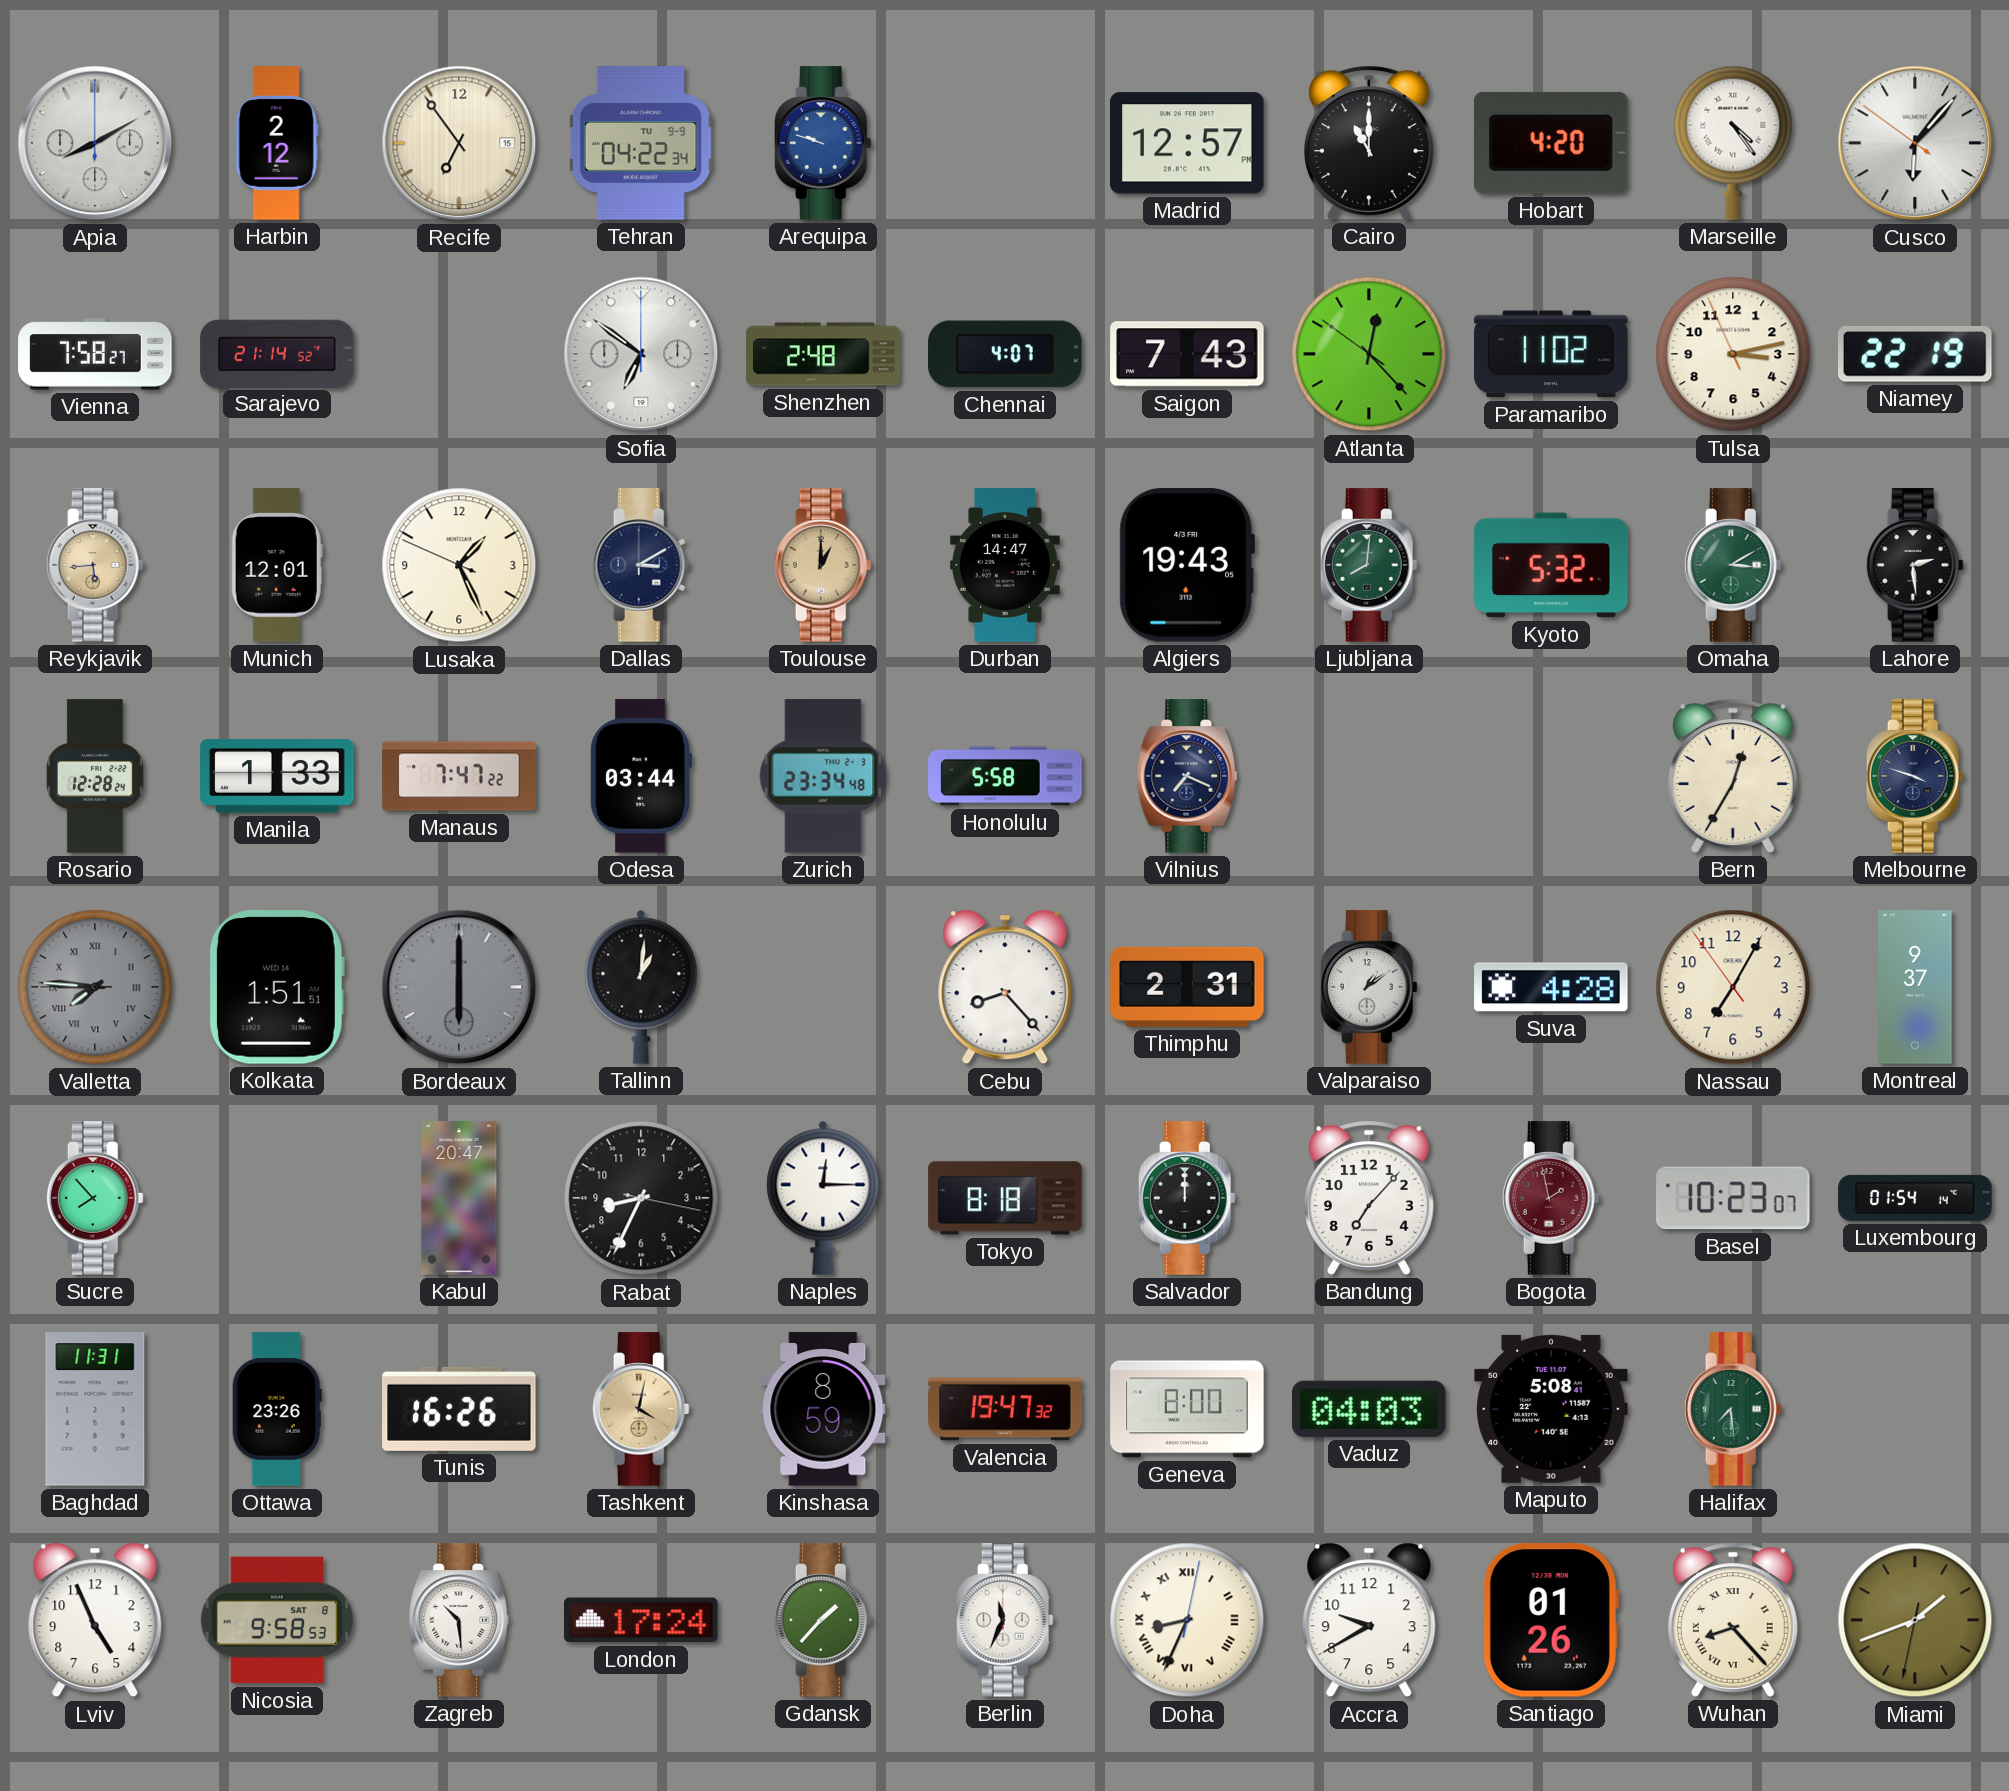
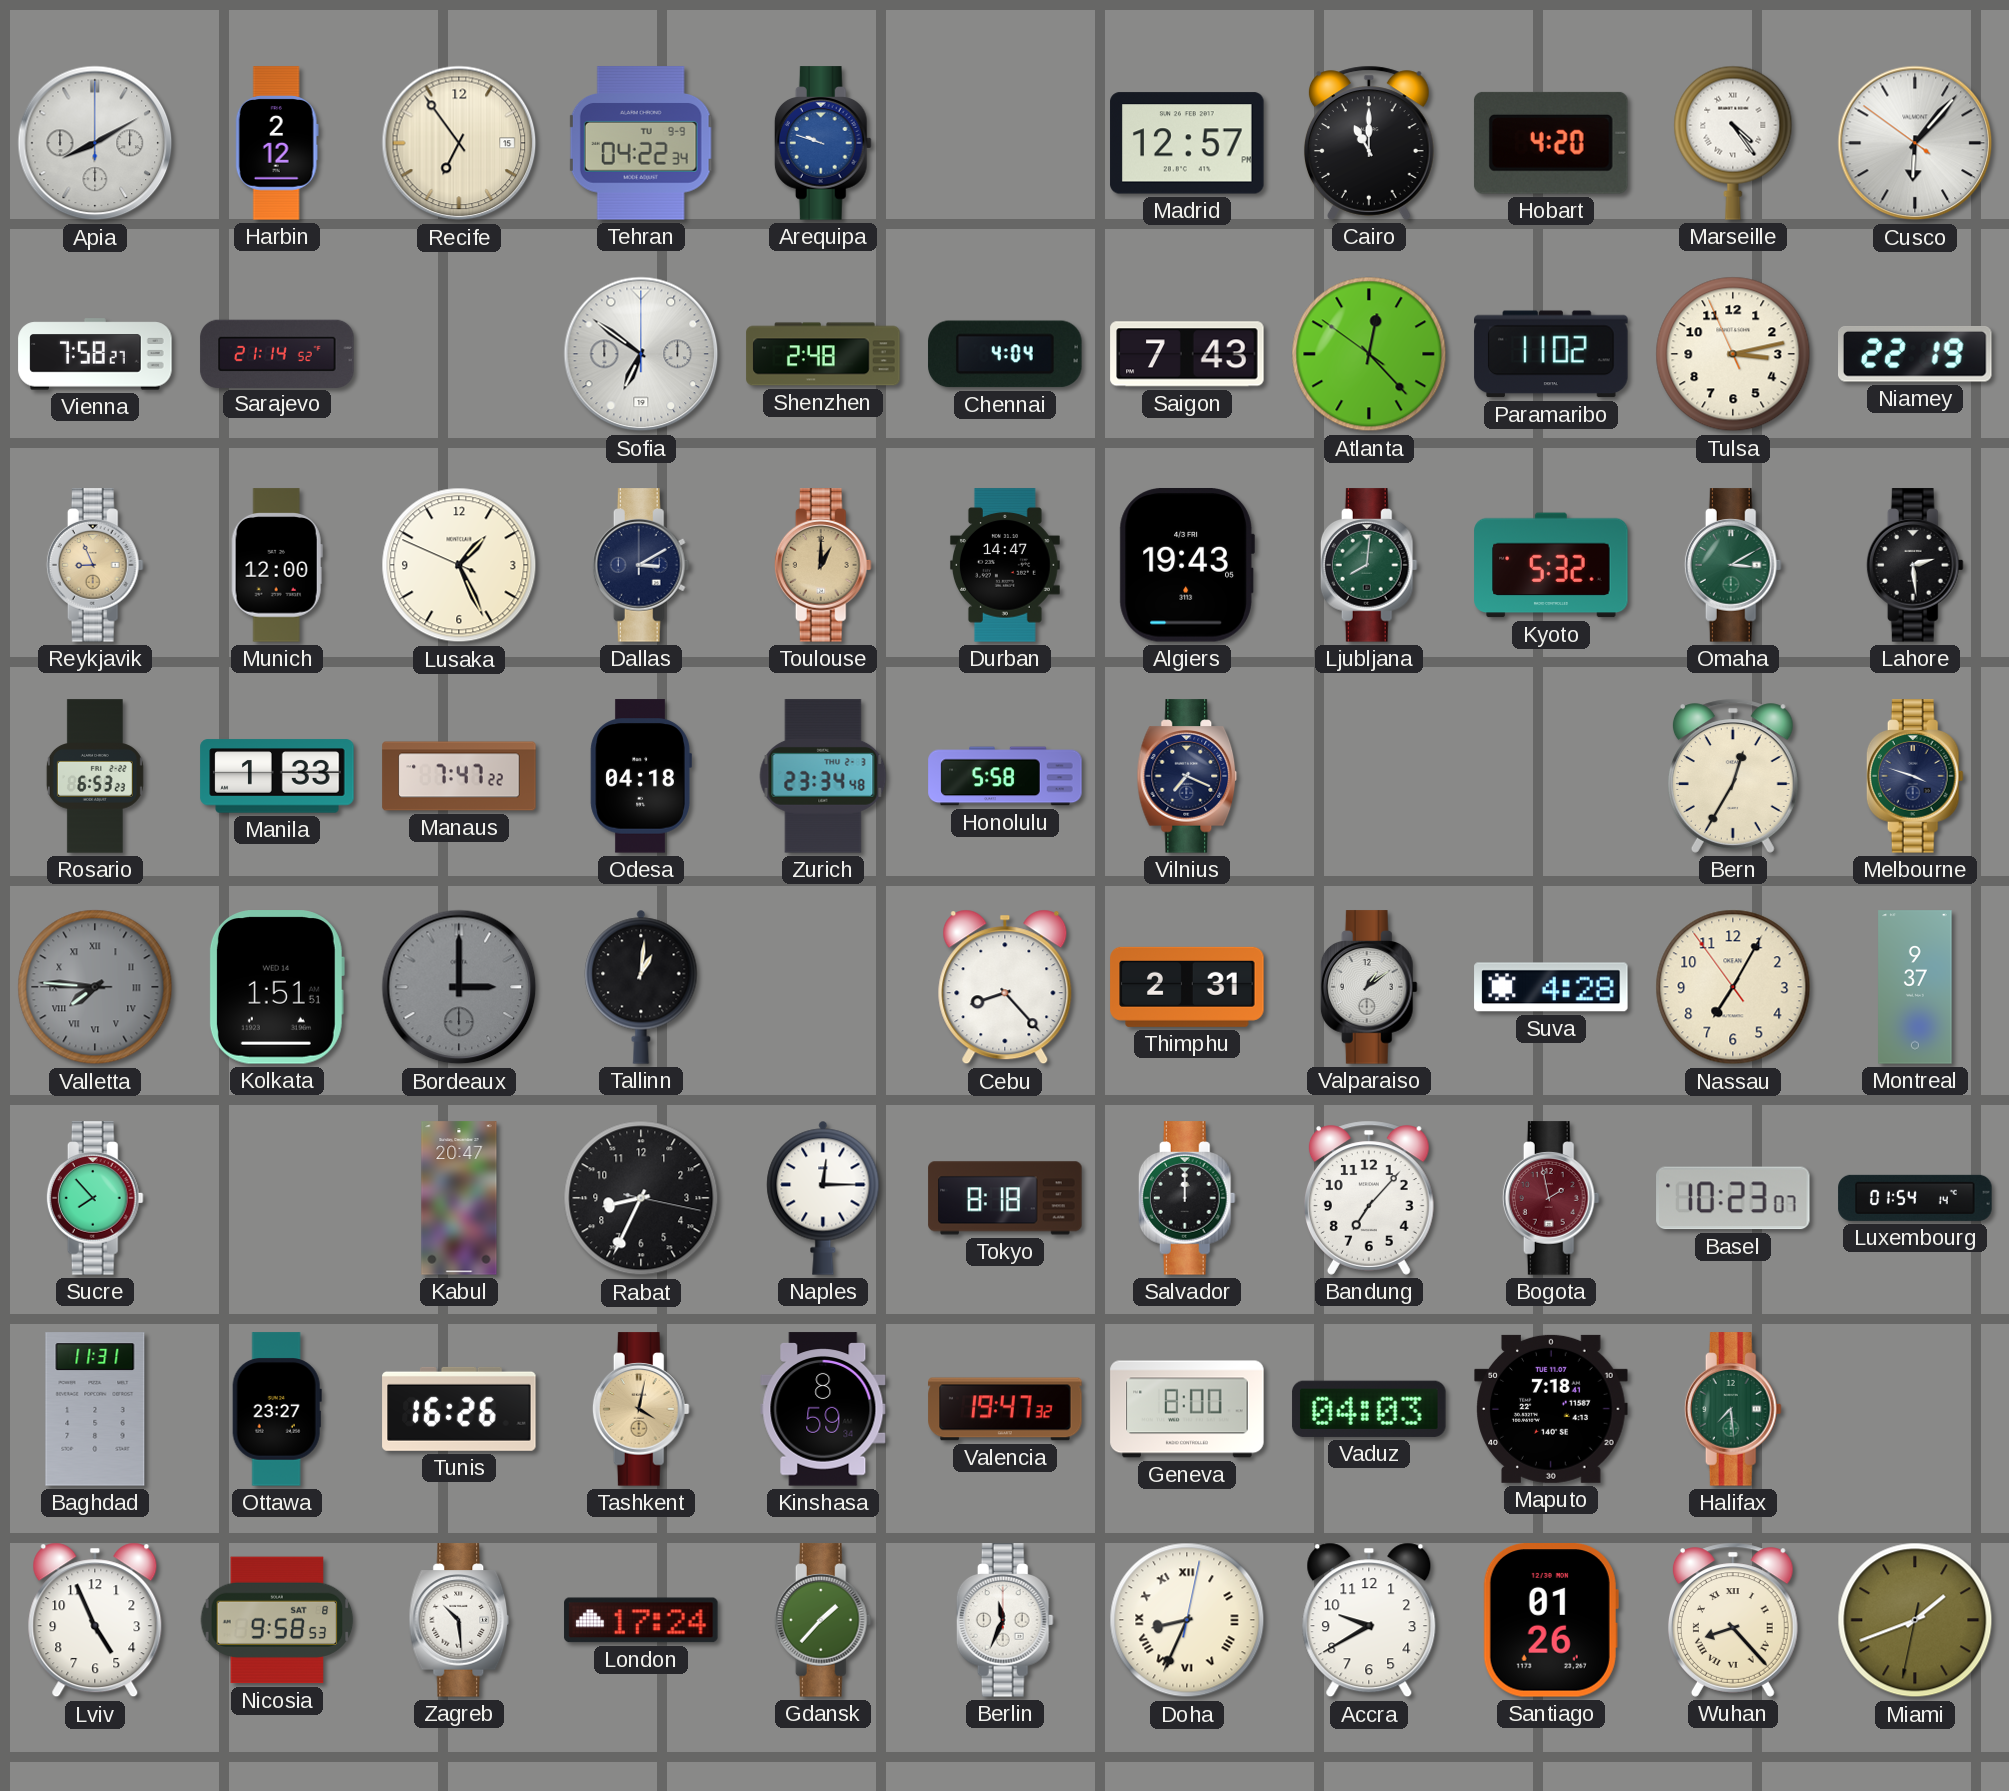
Chennai: 4:07 -> 4:04
Reykjavik: 5:44 -> 8:56
Munich: 12:01 -> 12:00
Rosario: 12:28 -> 6:53
Odesa: 03:44 -> 04:18
Bordeaux: 6:00 -> 3:00
Ottawa: 23:26 -> 23:27
Maputo: 5:08 -> 7:18
